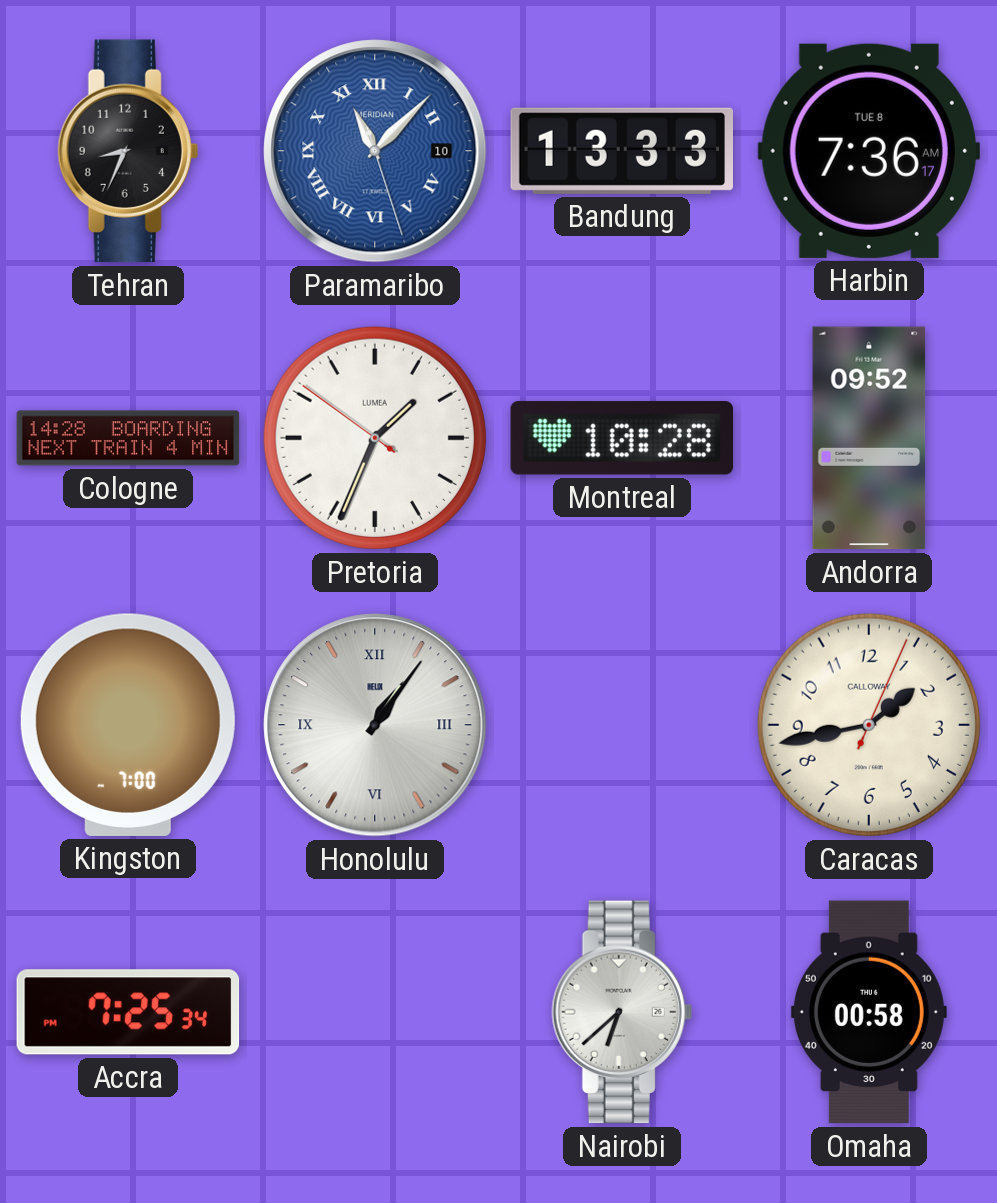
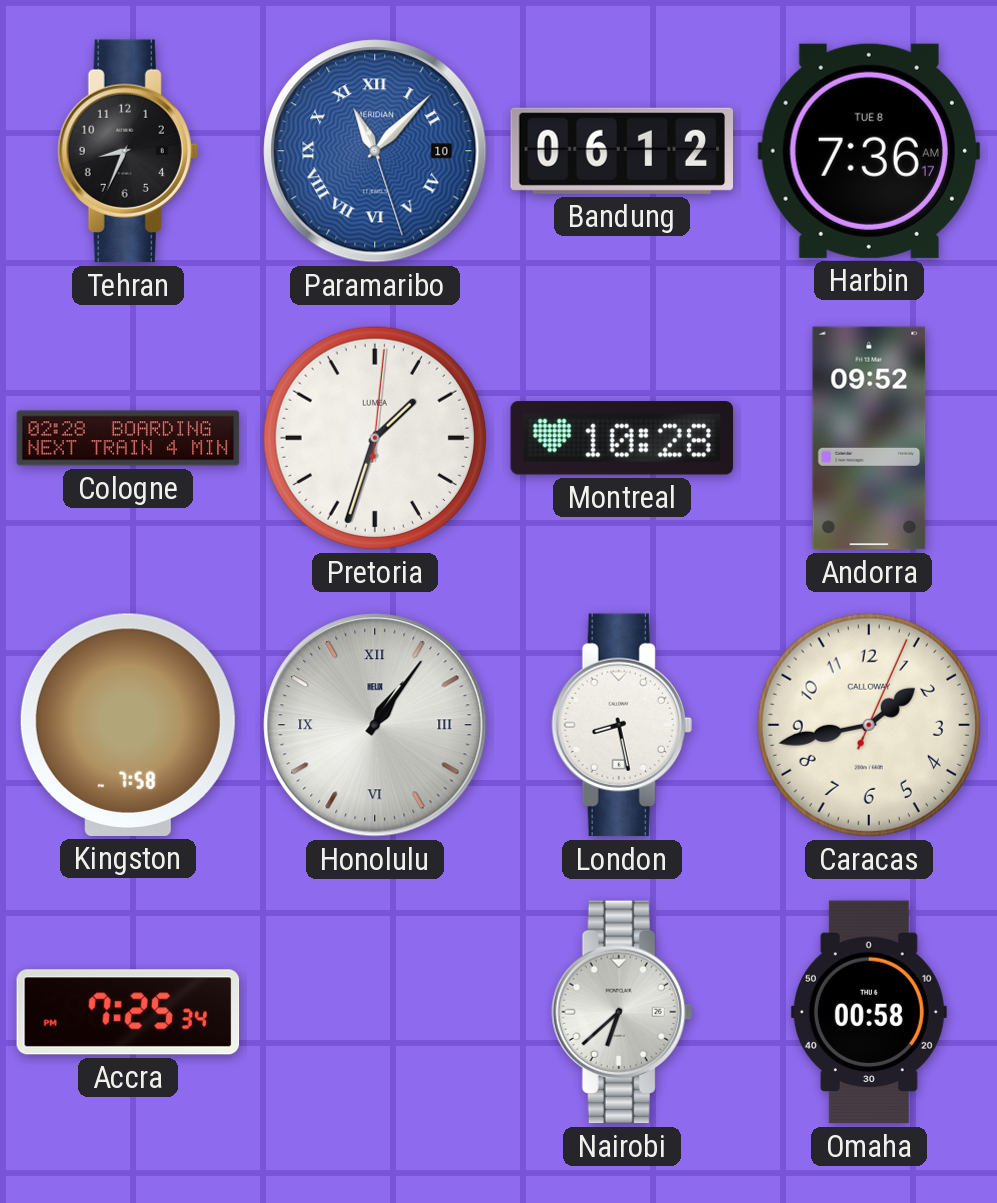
Bandung: 13:33 -> 06:12
Cologne: 14:28 -> 02:28
Pretoria: 1:33:51 -> 1:33:01
Kingston: 7:00 -> 7:58
London: none -> 8:28
